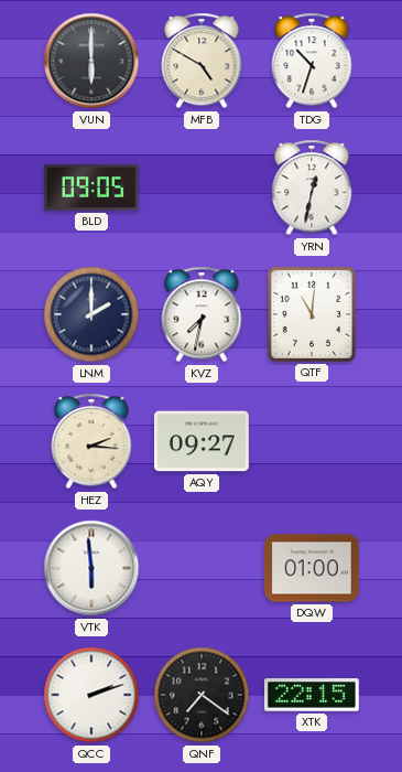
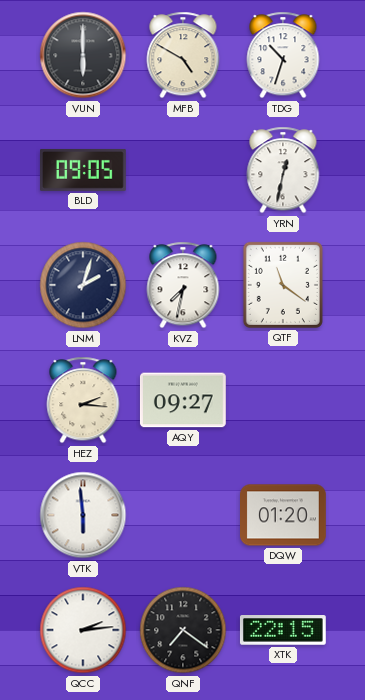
LNM: 2:00 -> 2:03
QTF: 11:01 -> 11:21
DQW: 01:00 -> 01:20
QCC: 2:12 -> 2:14
